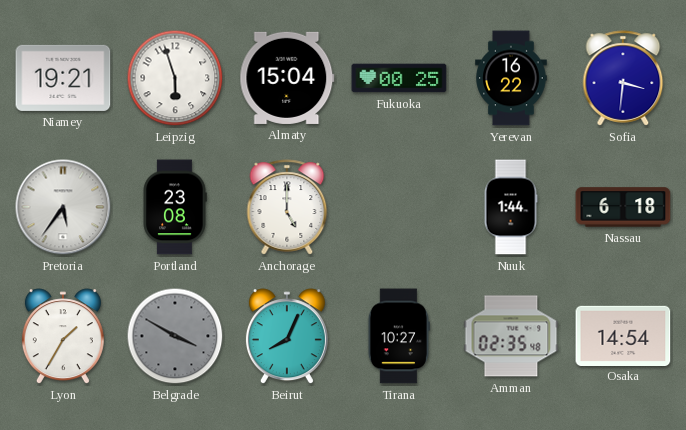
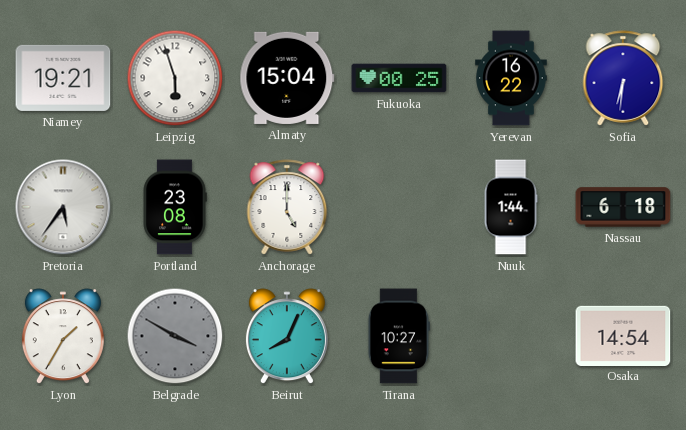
Sofia: 3:31 -> 6:31
Amman: 02:35 -> none
